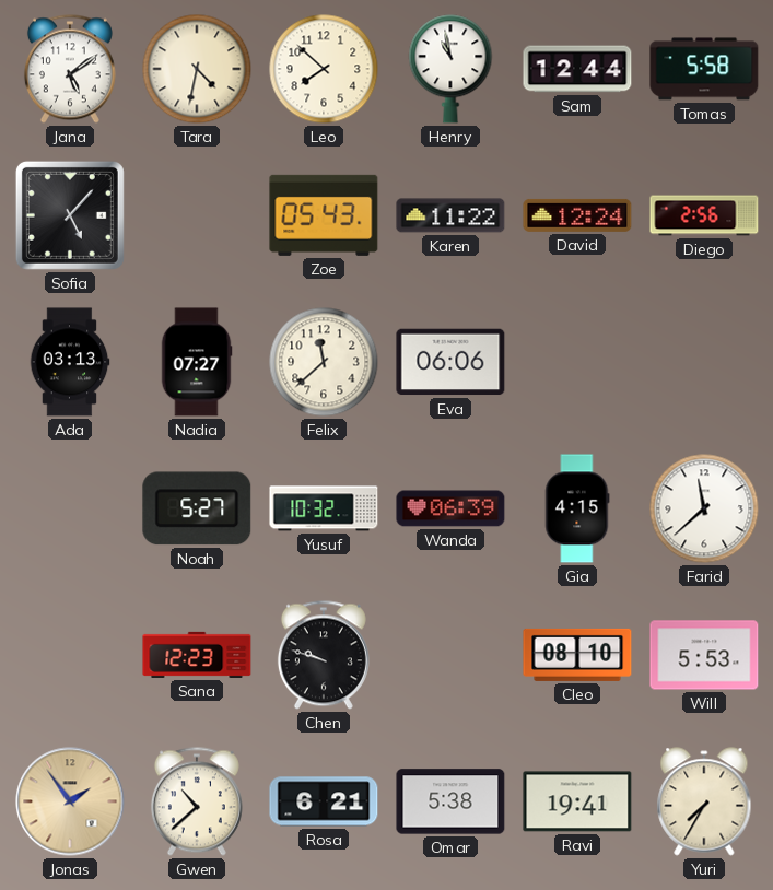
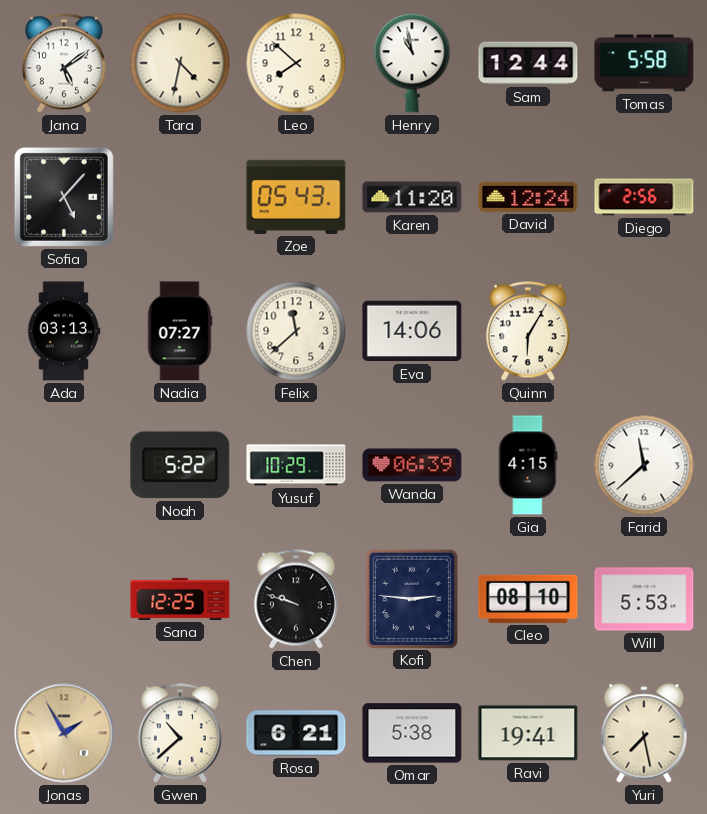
Karen: 11:22 -> 11:20
Eva: 06:06 -> 14:06
Quinn: none -> 6:05
Noah: 5:27 -> 5:22
Yusuf: 10:32 -> 10:29
Sana: 12:23 -> 12:25
Kofi: none -> 2:46
Jonas: 1:54 -> 1:55
Yuri: 7:35 -> 7:28
